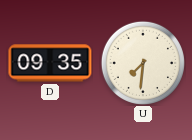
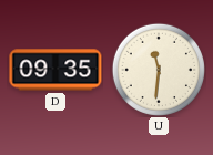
U: 7:31 -> 11:31
